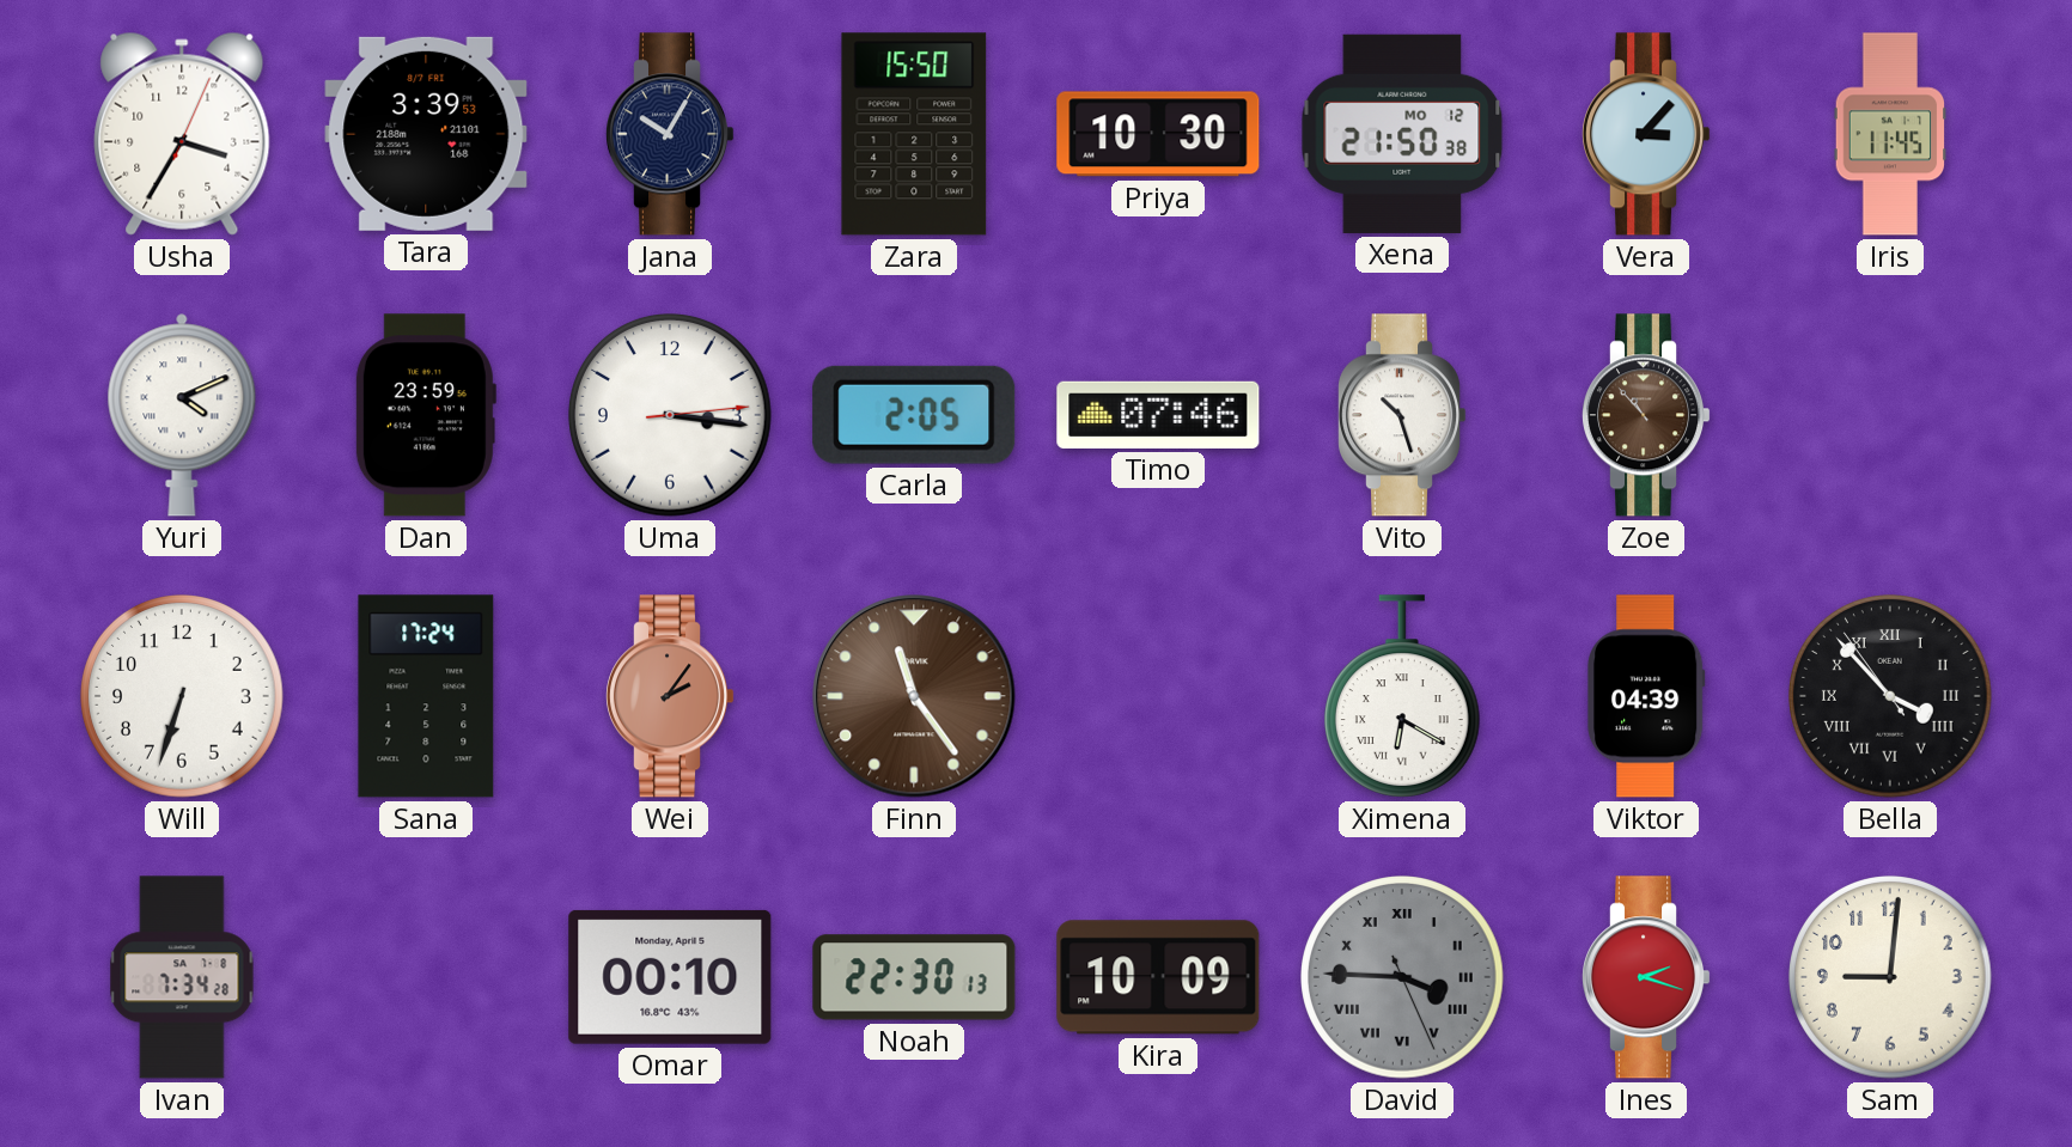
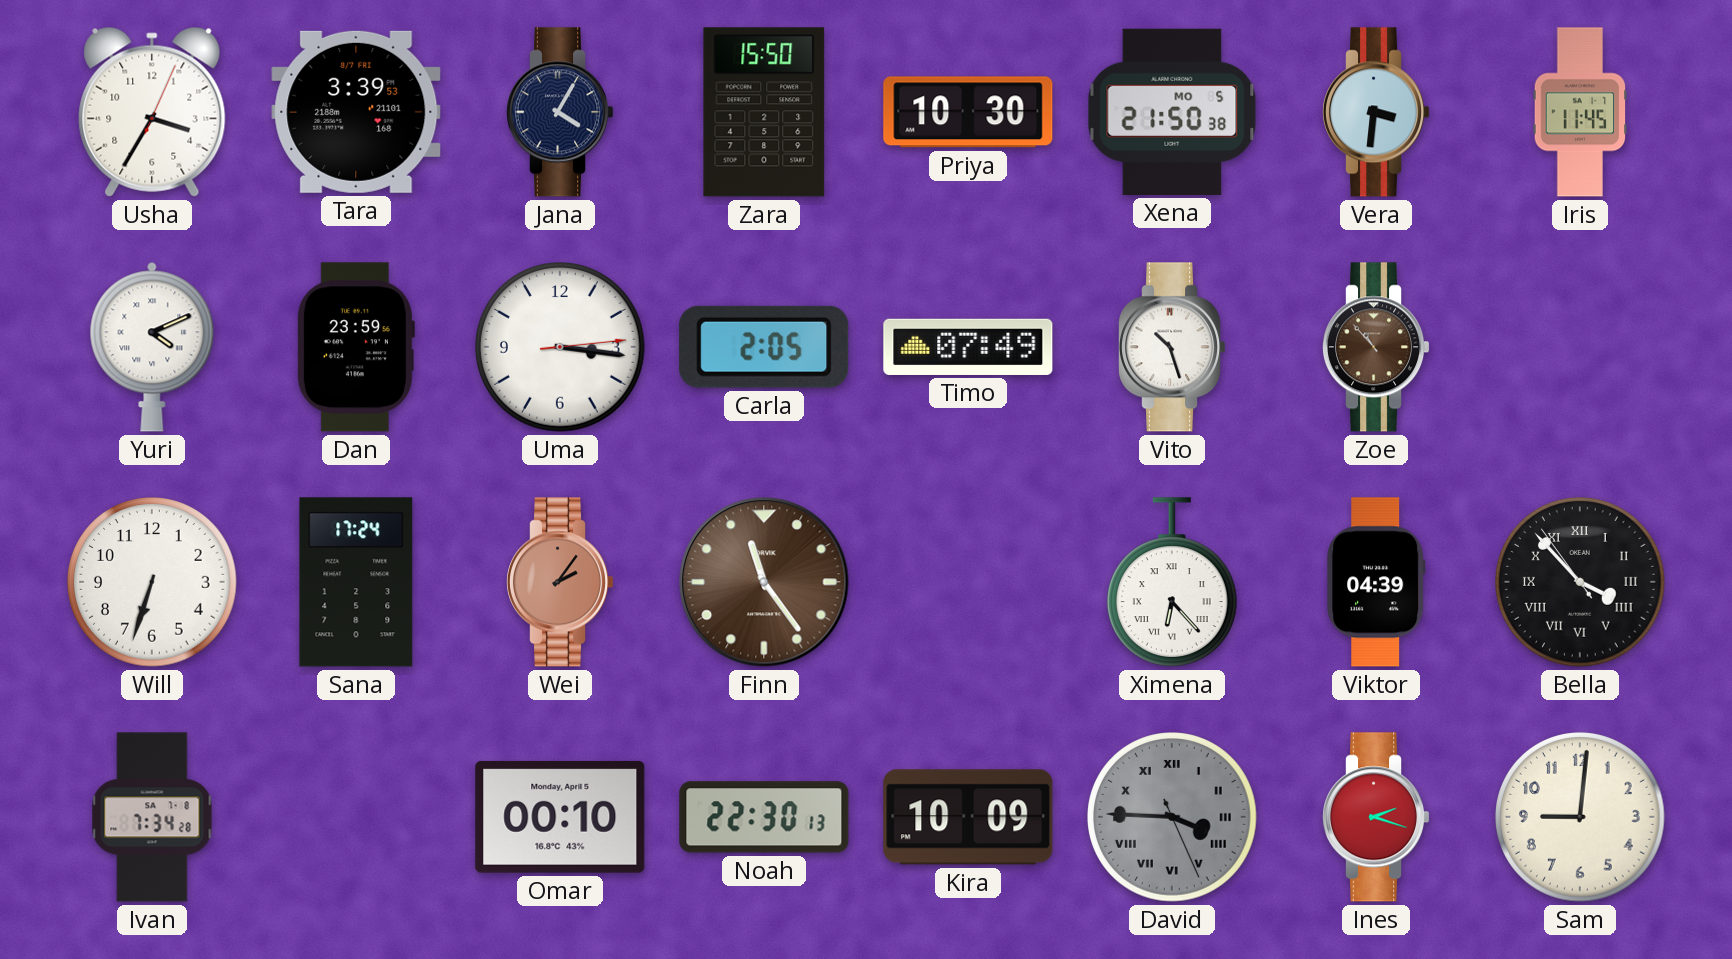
Jana: 10:05 -> 4:05
Xena date: MO 12 -> MO 5
Vera: 3:07 -> 3:31
Timo: 07:46 -> 07:49
Ximena: 6:20 -> 6:23
